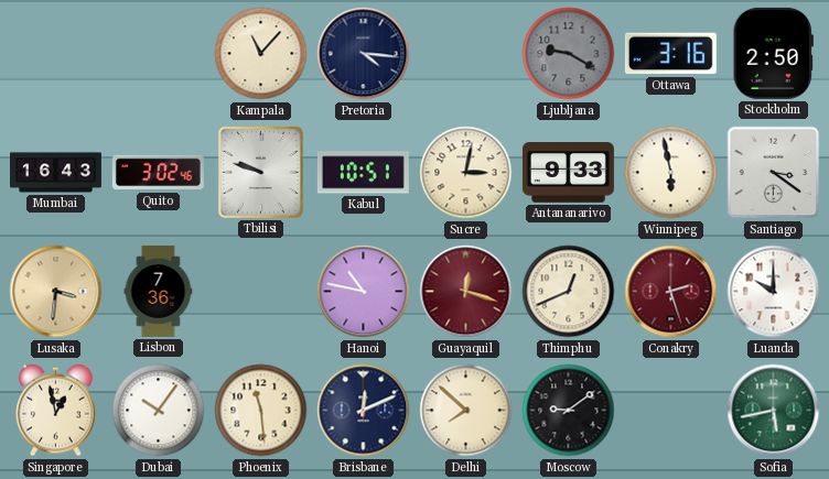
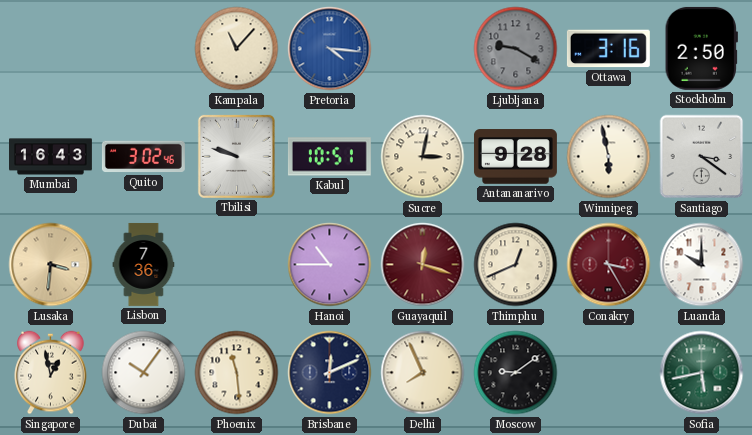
Pretoria dial: navy -> blue
Antananarivo: 9:33 -> 9:28
Hanoi: 10:47 -> 10:45
Conakry: 2:27 -> 3:25
Delhi: 7:52 -> 7:56
